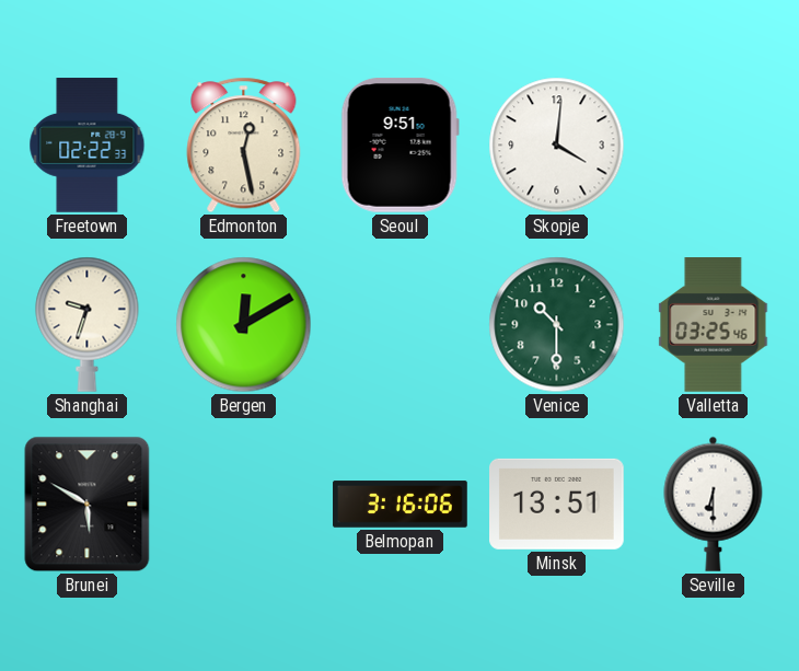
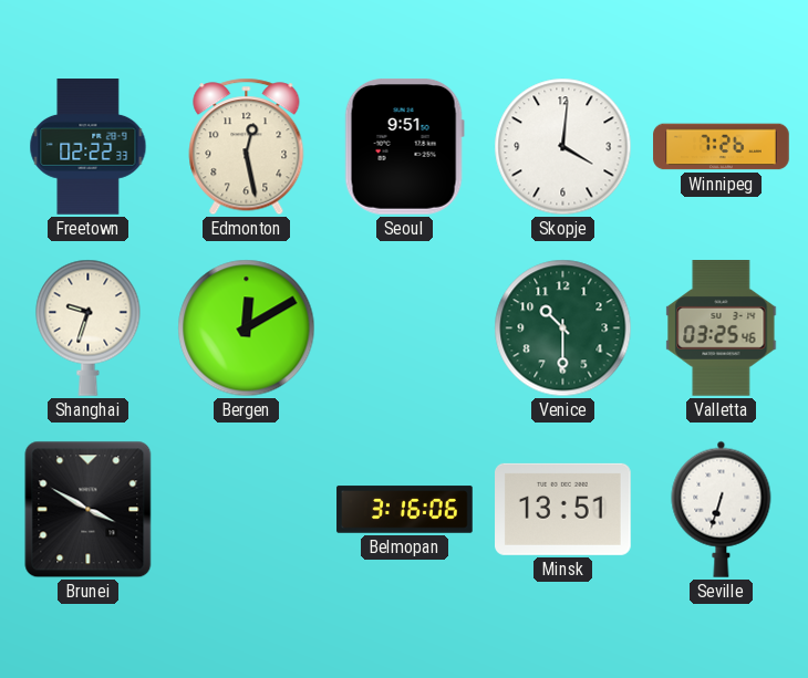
Winnipeg: none -> 7:26
Brunei: 5:50 -> 3:50
Seville: 6:30 -> 6:33
